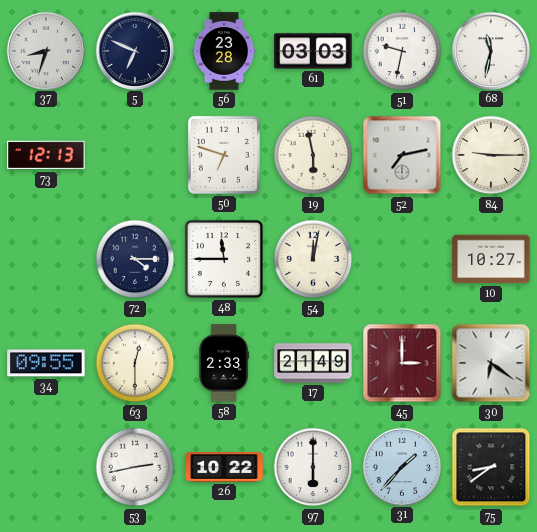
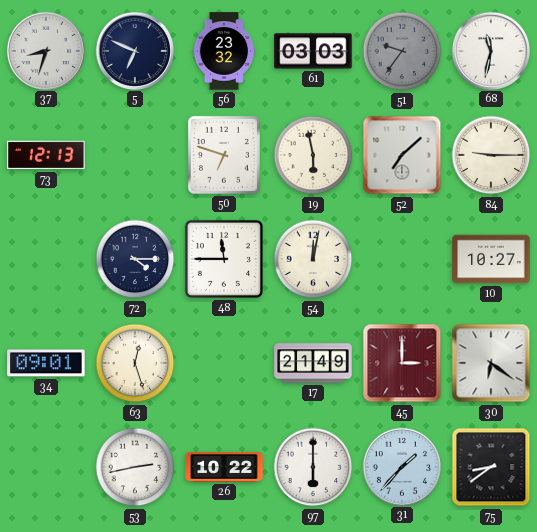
56: 23:28 -> 23:32
51: 9:32 -> 9:36
51 dial: white -> grey
52: 7:13 -> 7:08
34: 09:55 -> 09:01
63: 12:30 -> 12:27
58: 2:33 -> none
